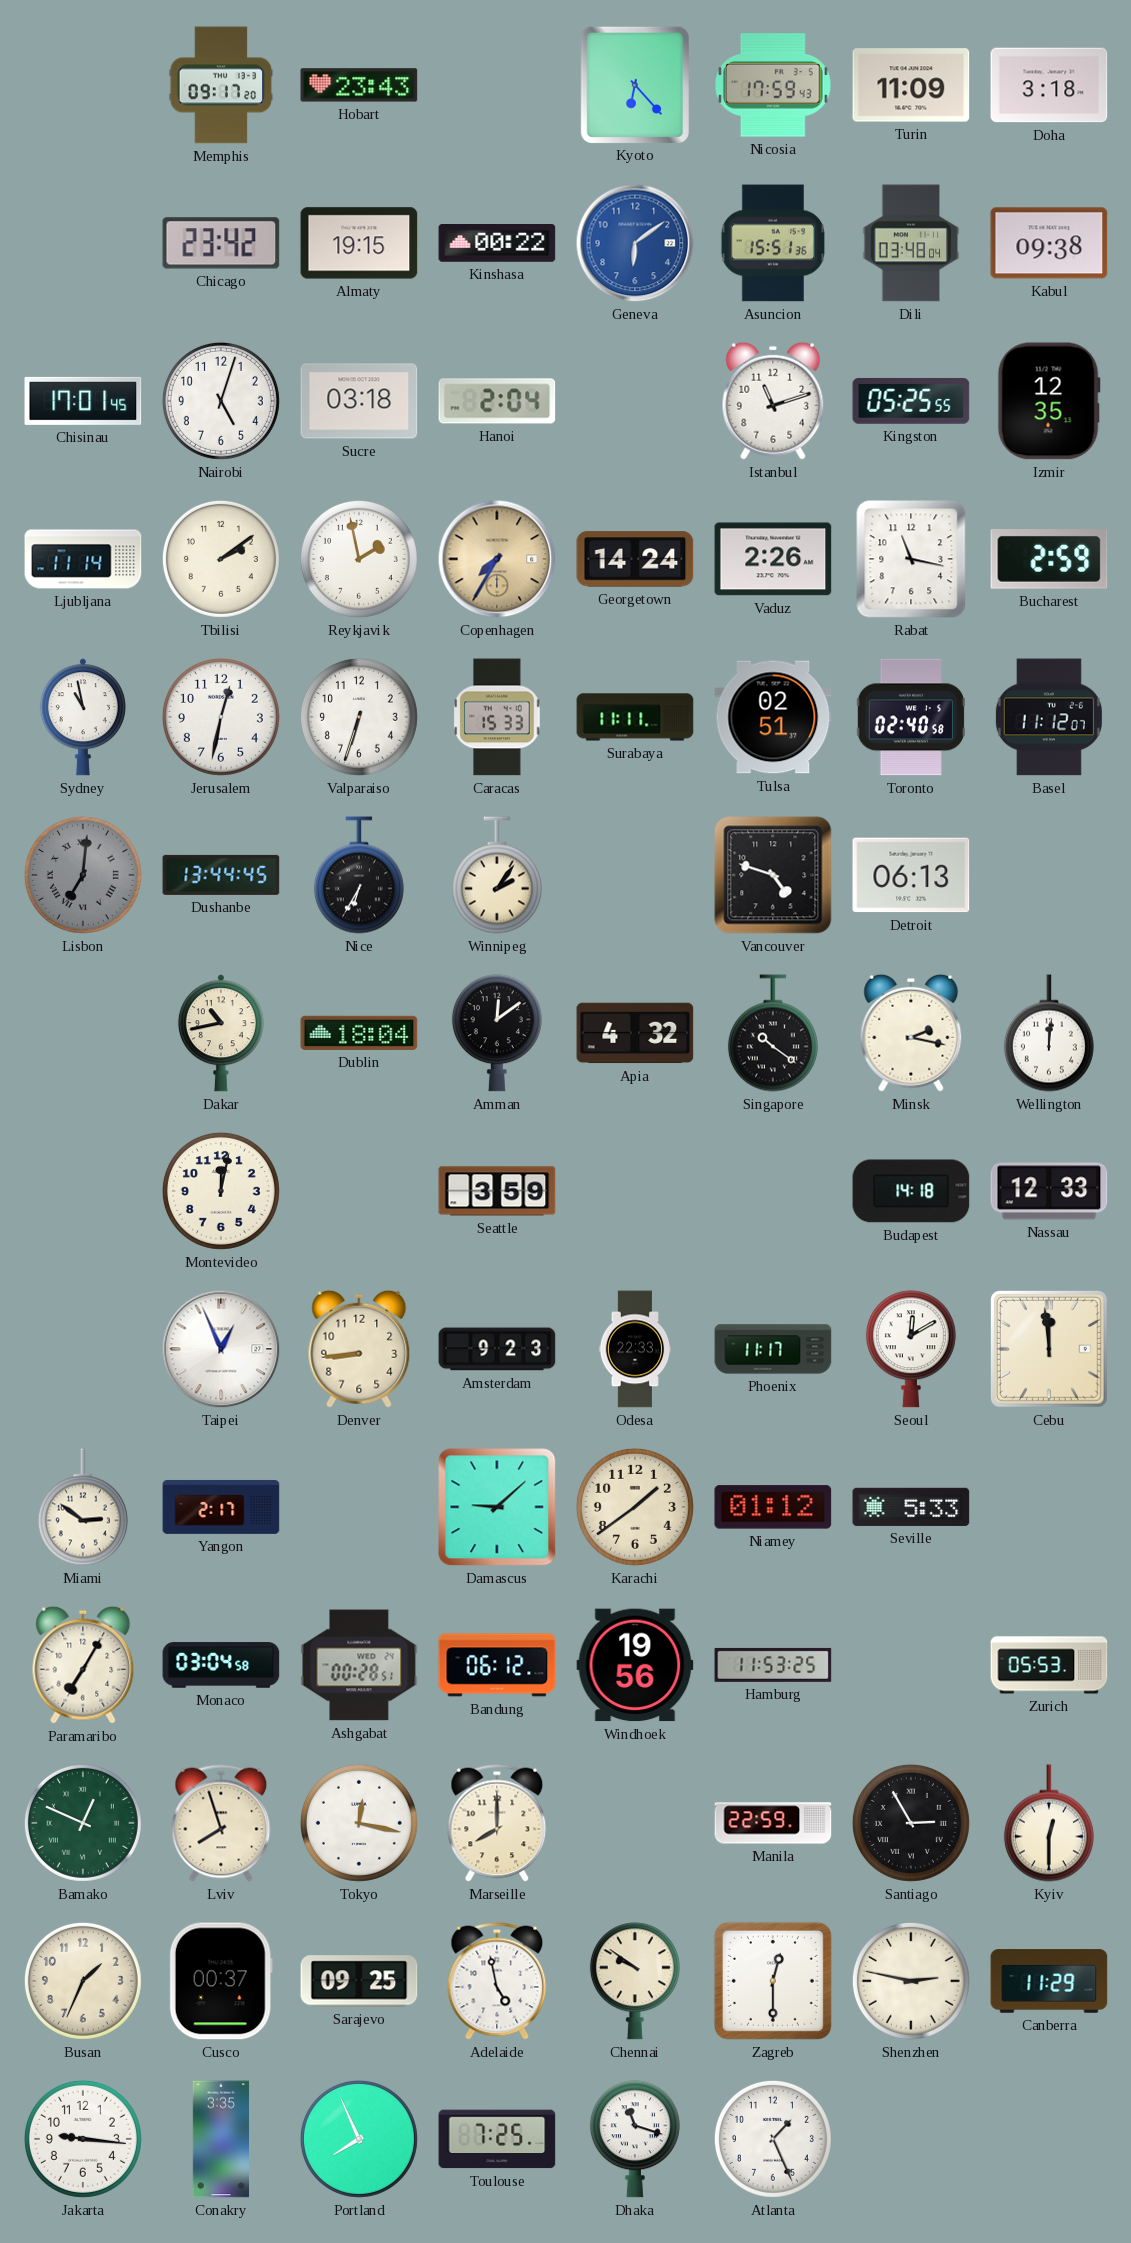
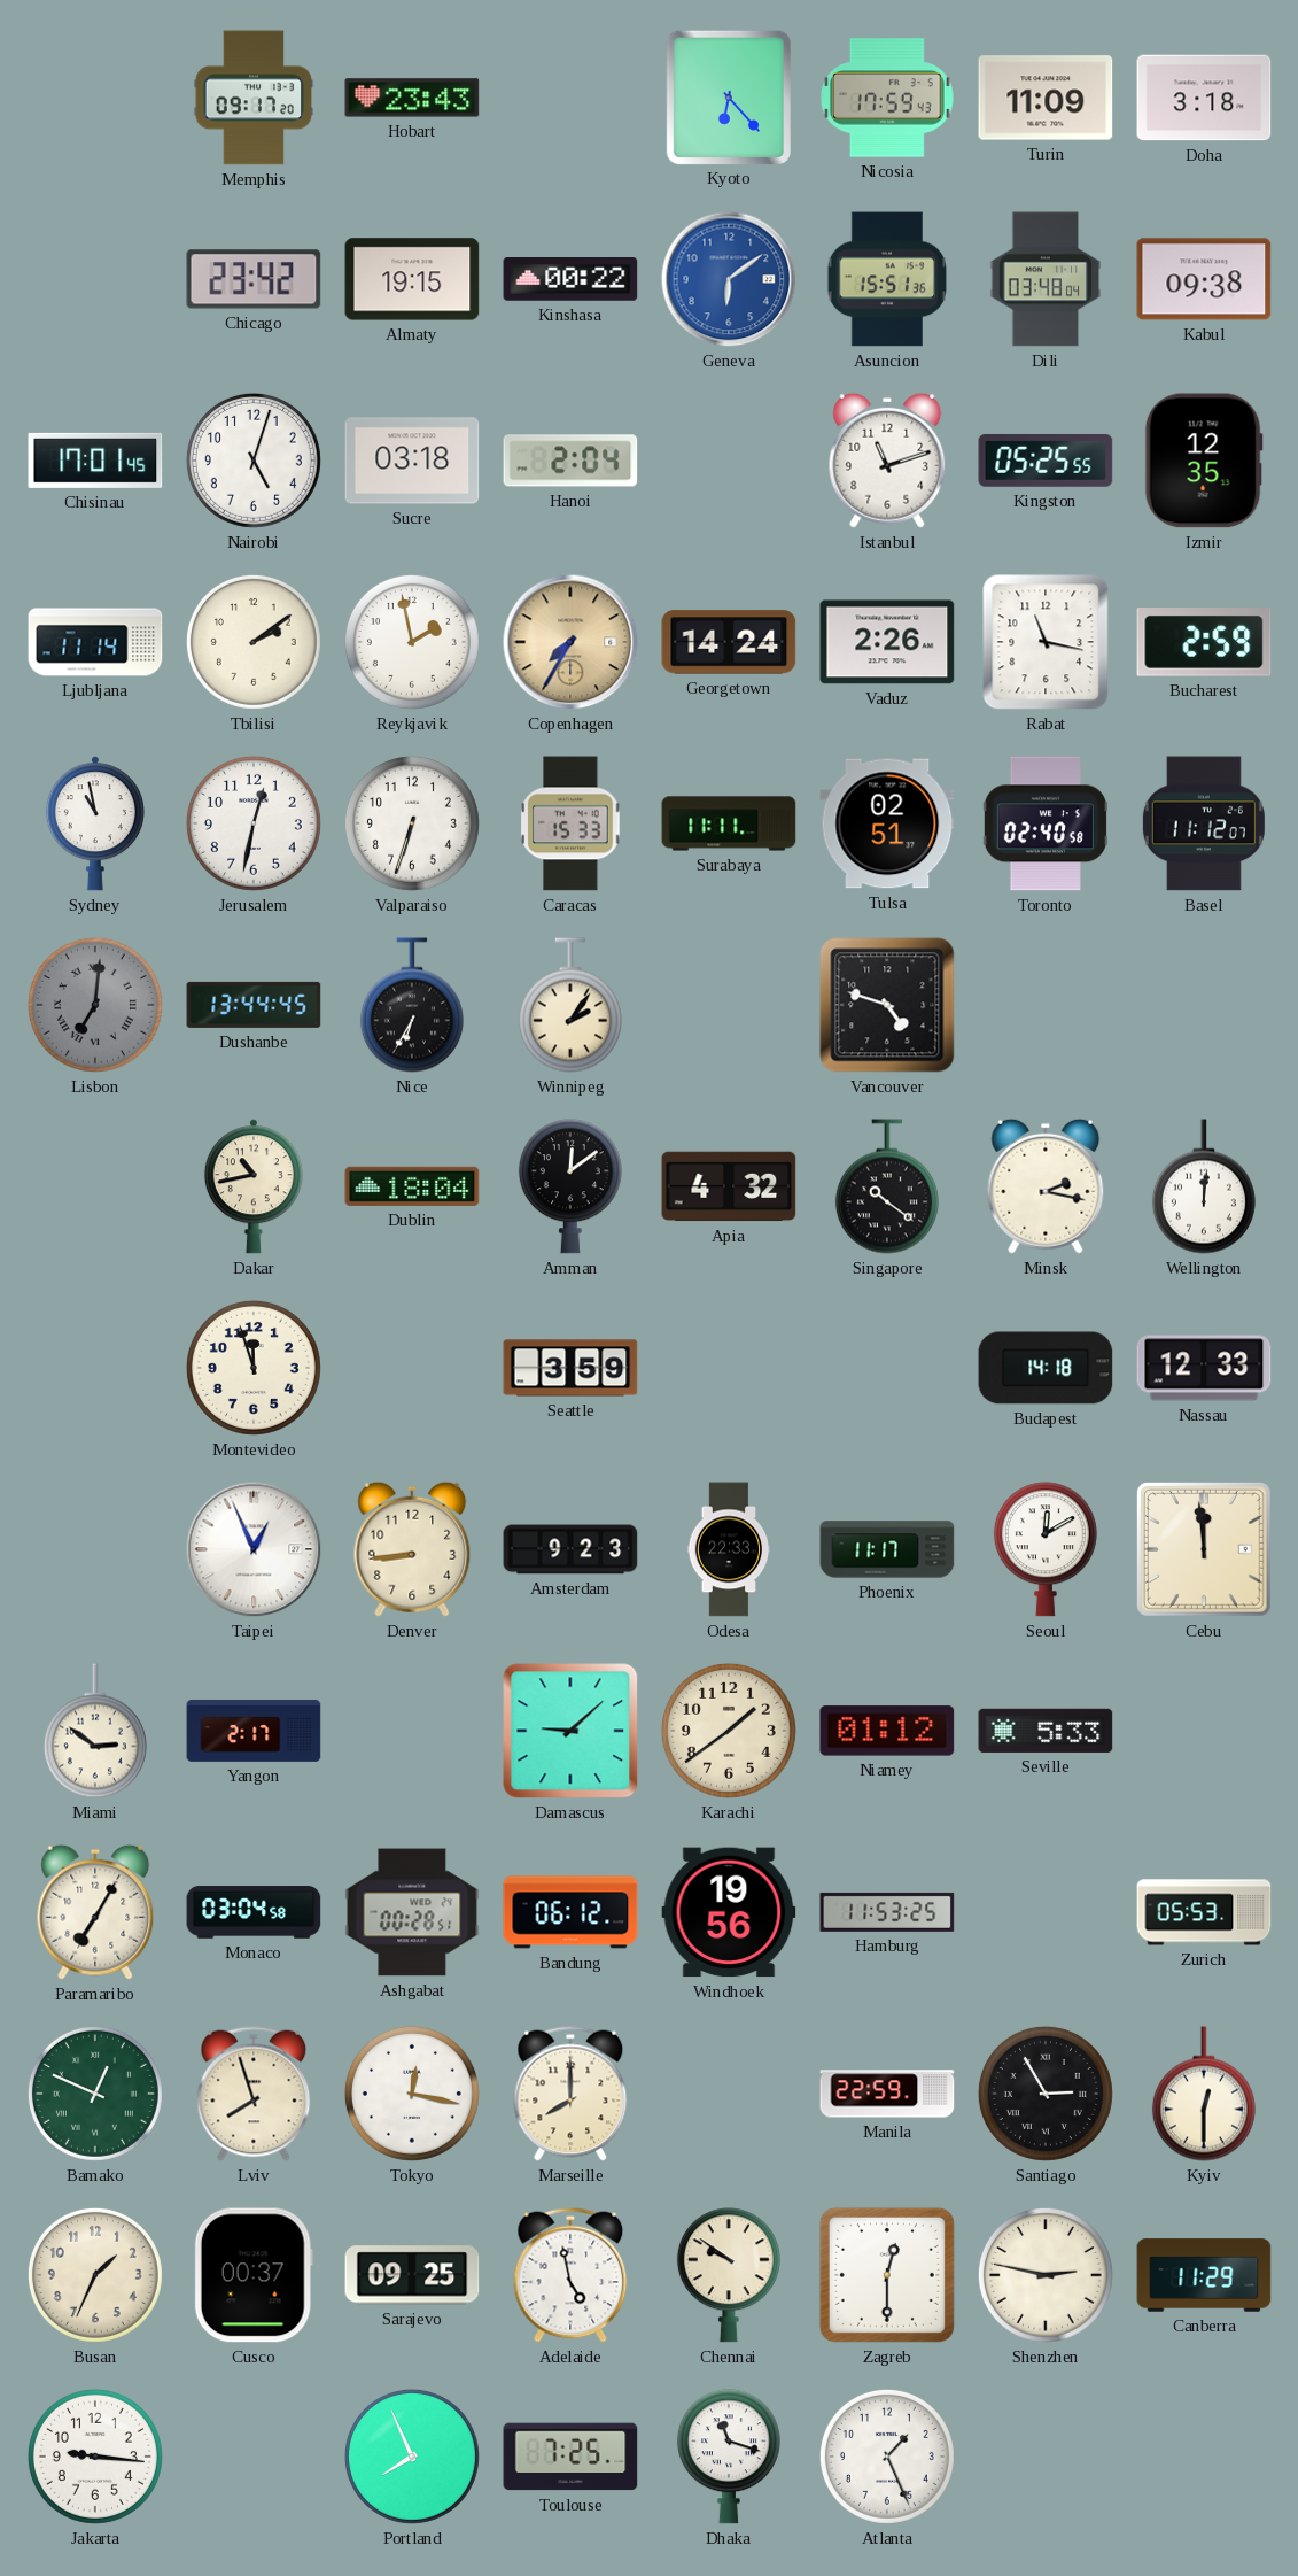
Detroit: 06:13 -> none
Montevideo: 12:02 -> 11:57
Conakry: 3:35 -> none
